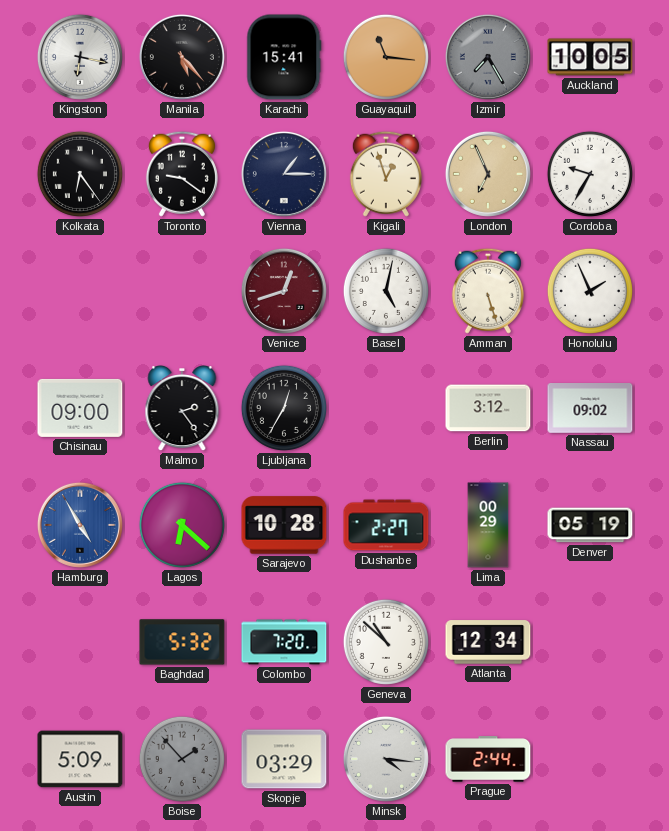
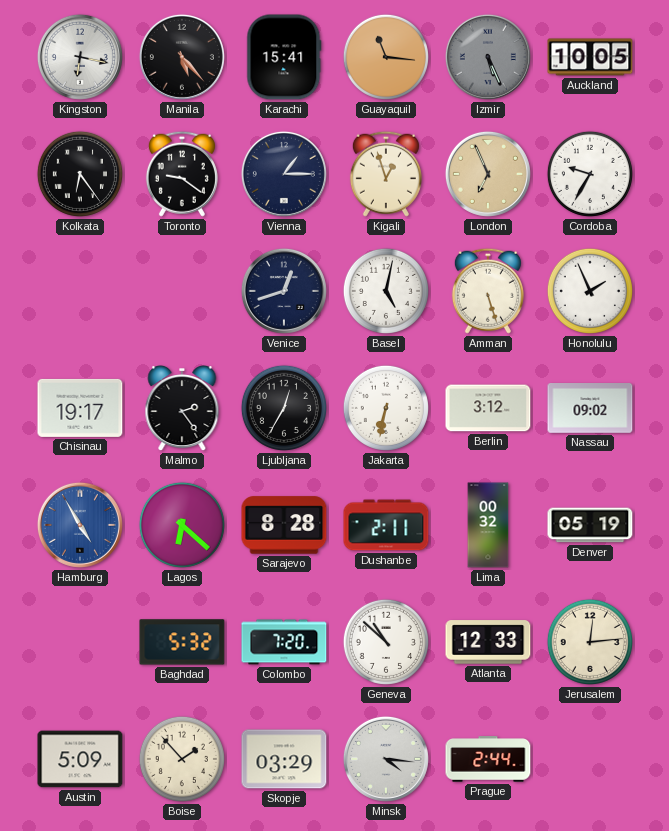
Izmir: 7:25 -> 5:26
Venice dial: burgundy -> navy
Chisinau: 09:00 -> 19:17
Jakarta: none -> 6:32
Sarajevo: 10:28 -> 8:28
Dushanbe: 2:27 -> 2:11
Lima: 00:29 -> 00:32
Atlanta: 12:34 -> 12:33
Jerusalem: none -> 12:14
Boise dial: grey -> cream
